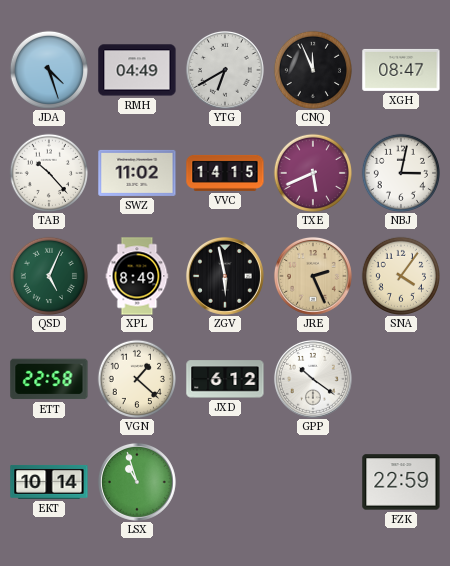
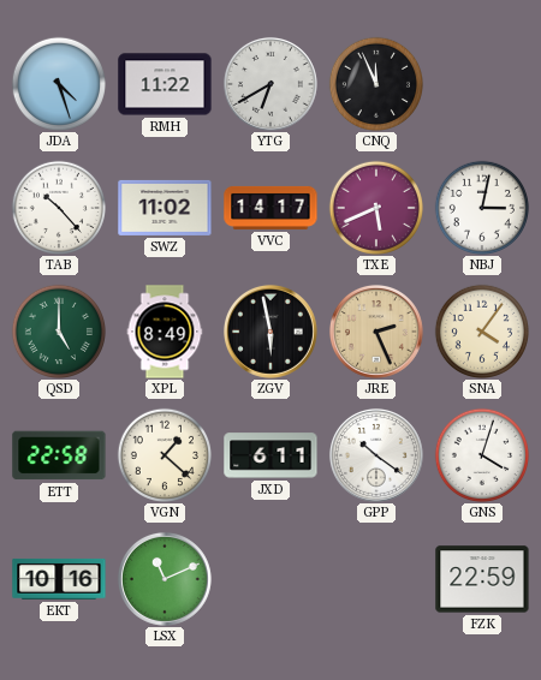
RMH: 04:49 -> 11:22
XGH: 08:47 -> none
VVC: 14:15 -> 14:17
QSD: 5:04 -> 5:00
JXD: 6:12 -> 6:11
GNS: none -> 4:03
EKT: 10:14 -> 10:16
LSX: 10:57 -> 11:11
